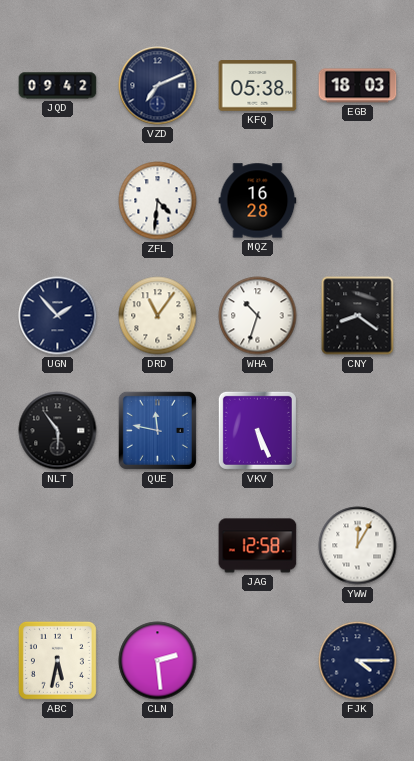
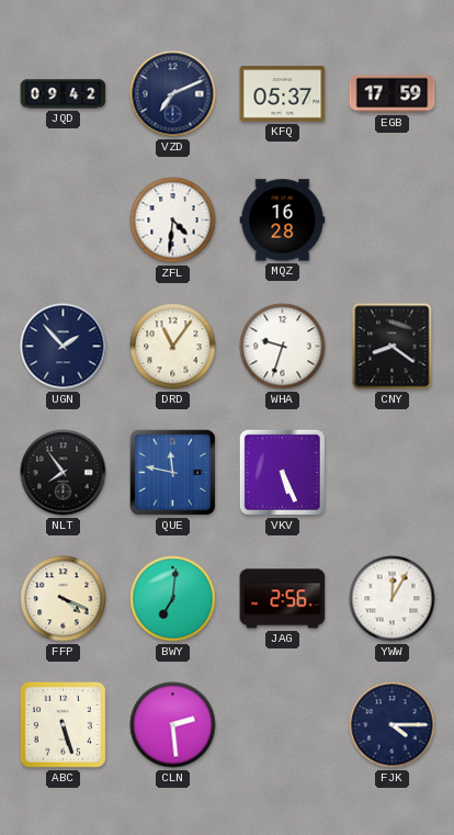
KFQ: 05:38 -> 05:37
EGB: 18:03 -> 17:59
WHA: 10:33 -> 9:33
NLT: 5:54 -> 7:54
FFP: none -> 4:19
BWY: none -> 7:01
JAG: 12:58 -> 2:56
ABC: 5:32 -> 5:27
